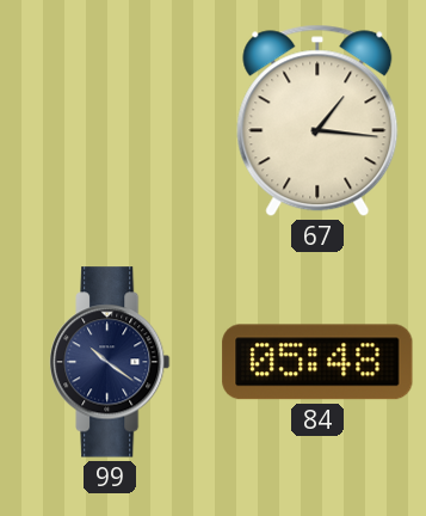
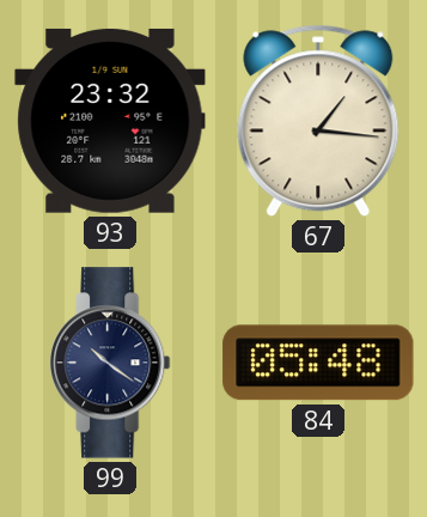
93: none -> 23:32
